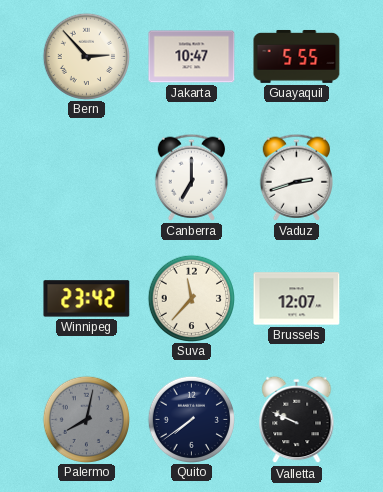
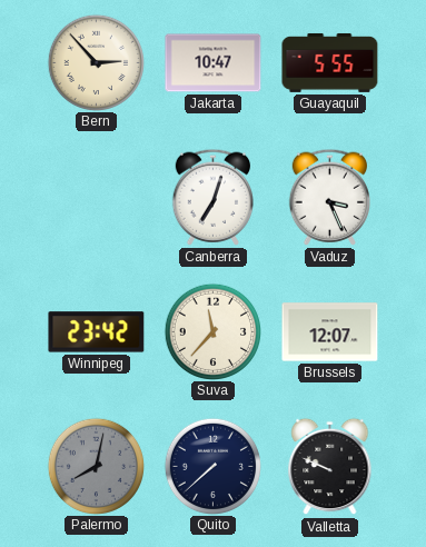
Canberra: 7:00 -> 7:03
Vaduz: 2:42 -> 3:26
Quito: 7:39 -> 7:38
